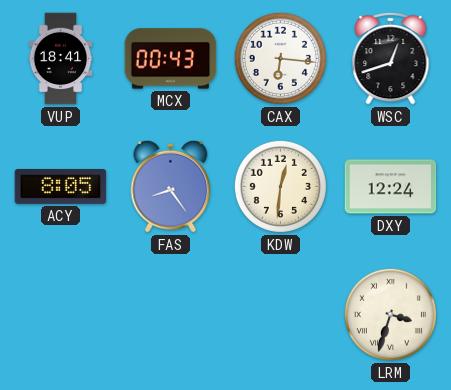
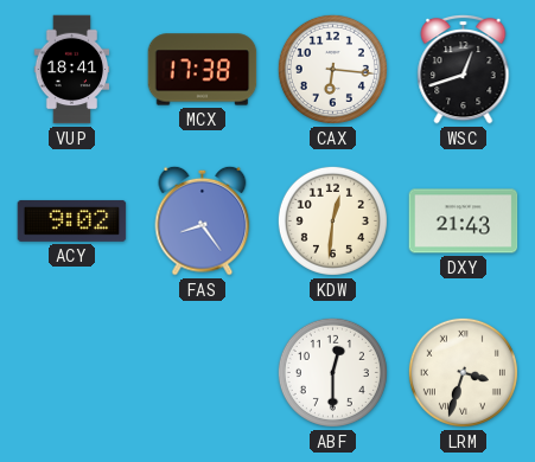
MCX: 00:43 -> 17:38
ACY: 8:05 -> 9:02
DXY: 12:24 -> 21:43
ABF: none -> 12:30
